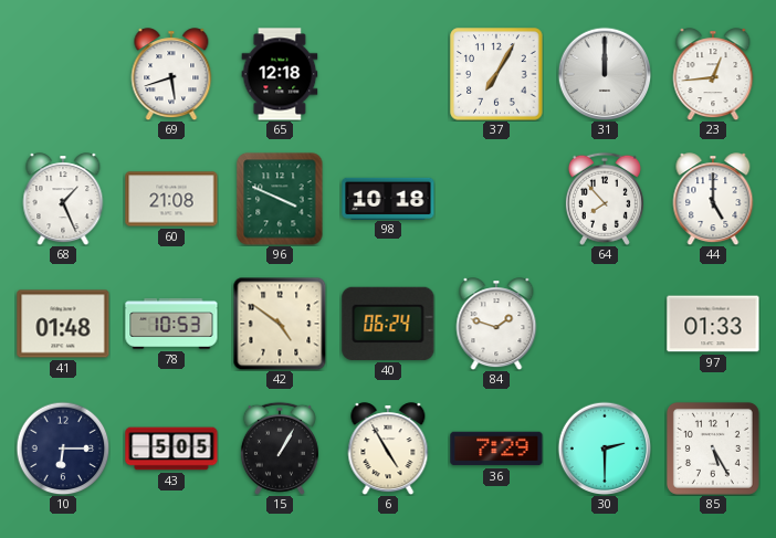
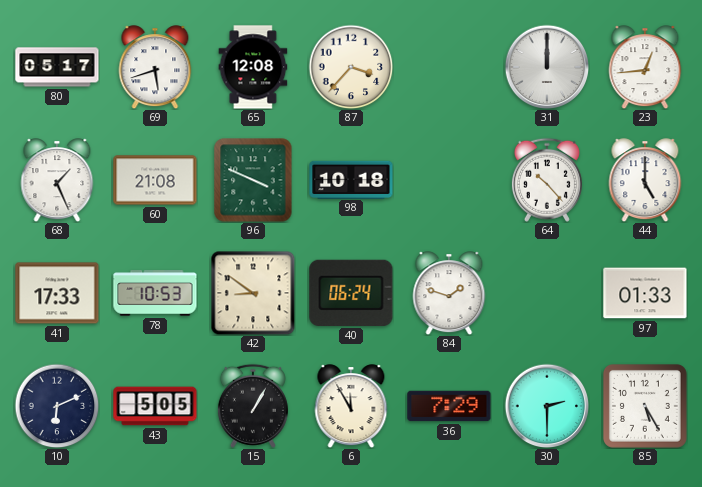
80: none -> 05:17
65: 12:18 -> 12:08
87: none -> 3:37
37: 7:05 -> none
64: 7:53 -> 10:23
41: 01:48 -> 17:33
42: 4:51 -> 8:51
10: 6:15 -> 6:11
6: 4:55 -> 11:55
